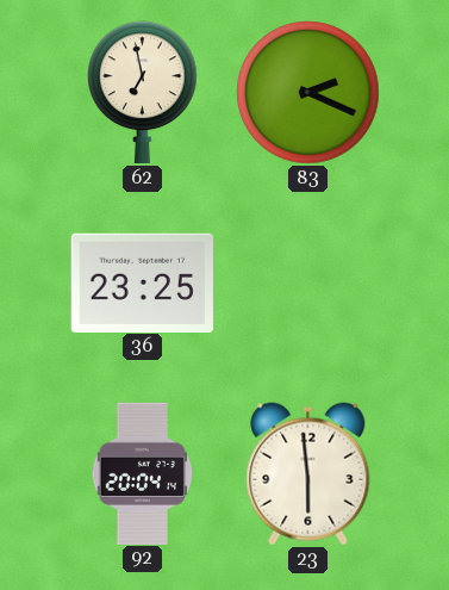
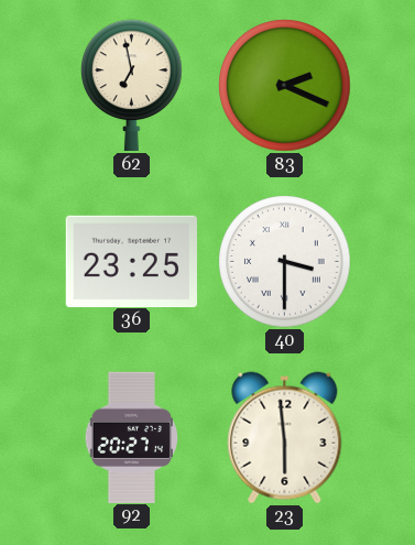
40: none -> 3:30
92: 20:04 -> 20:27
